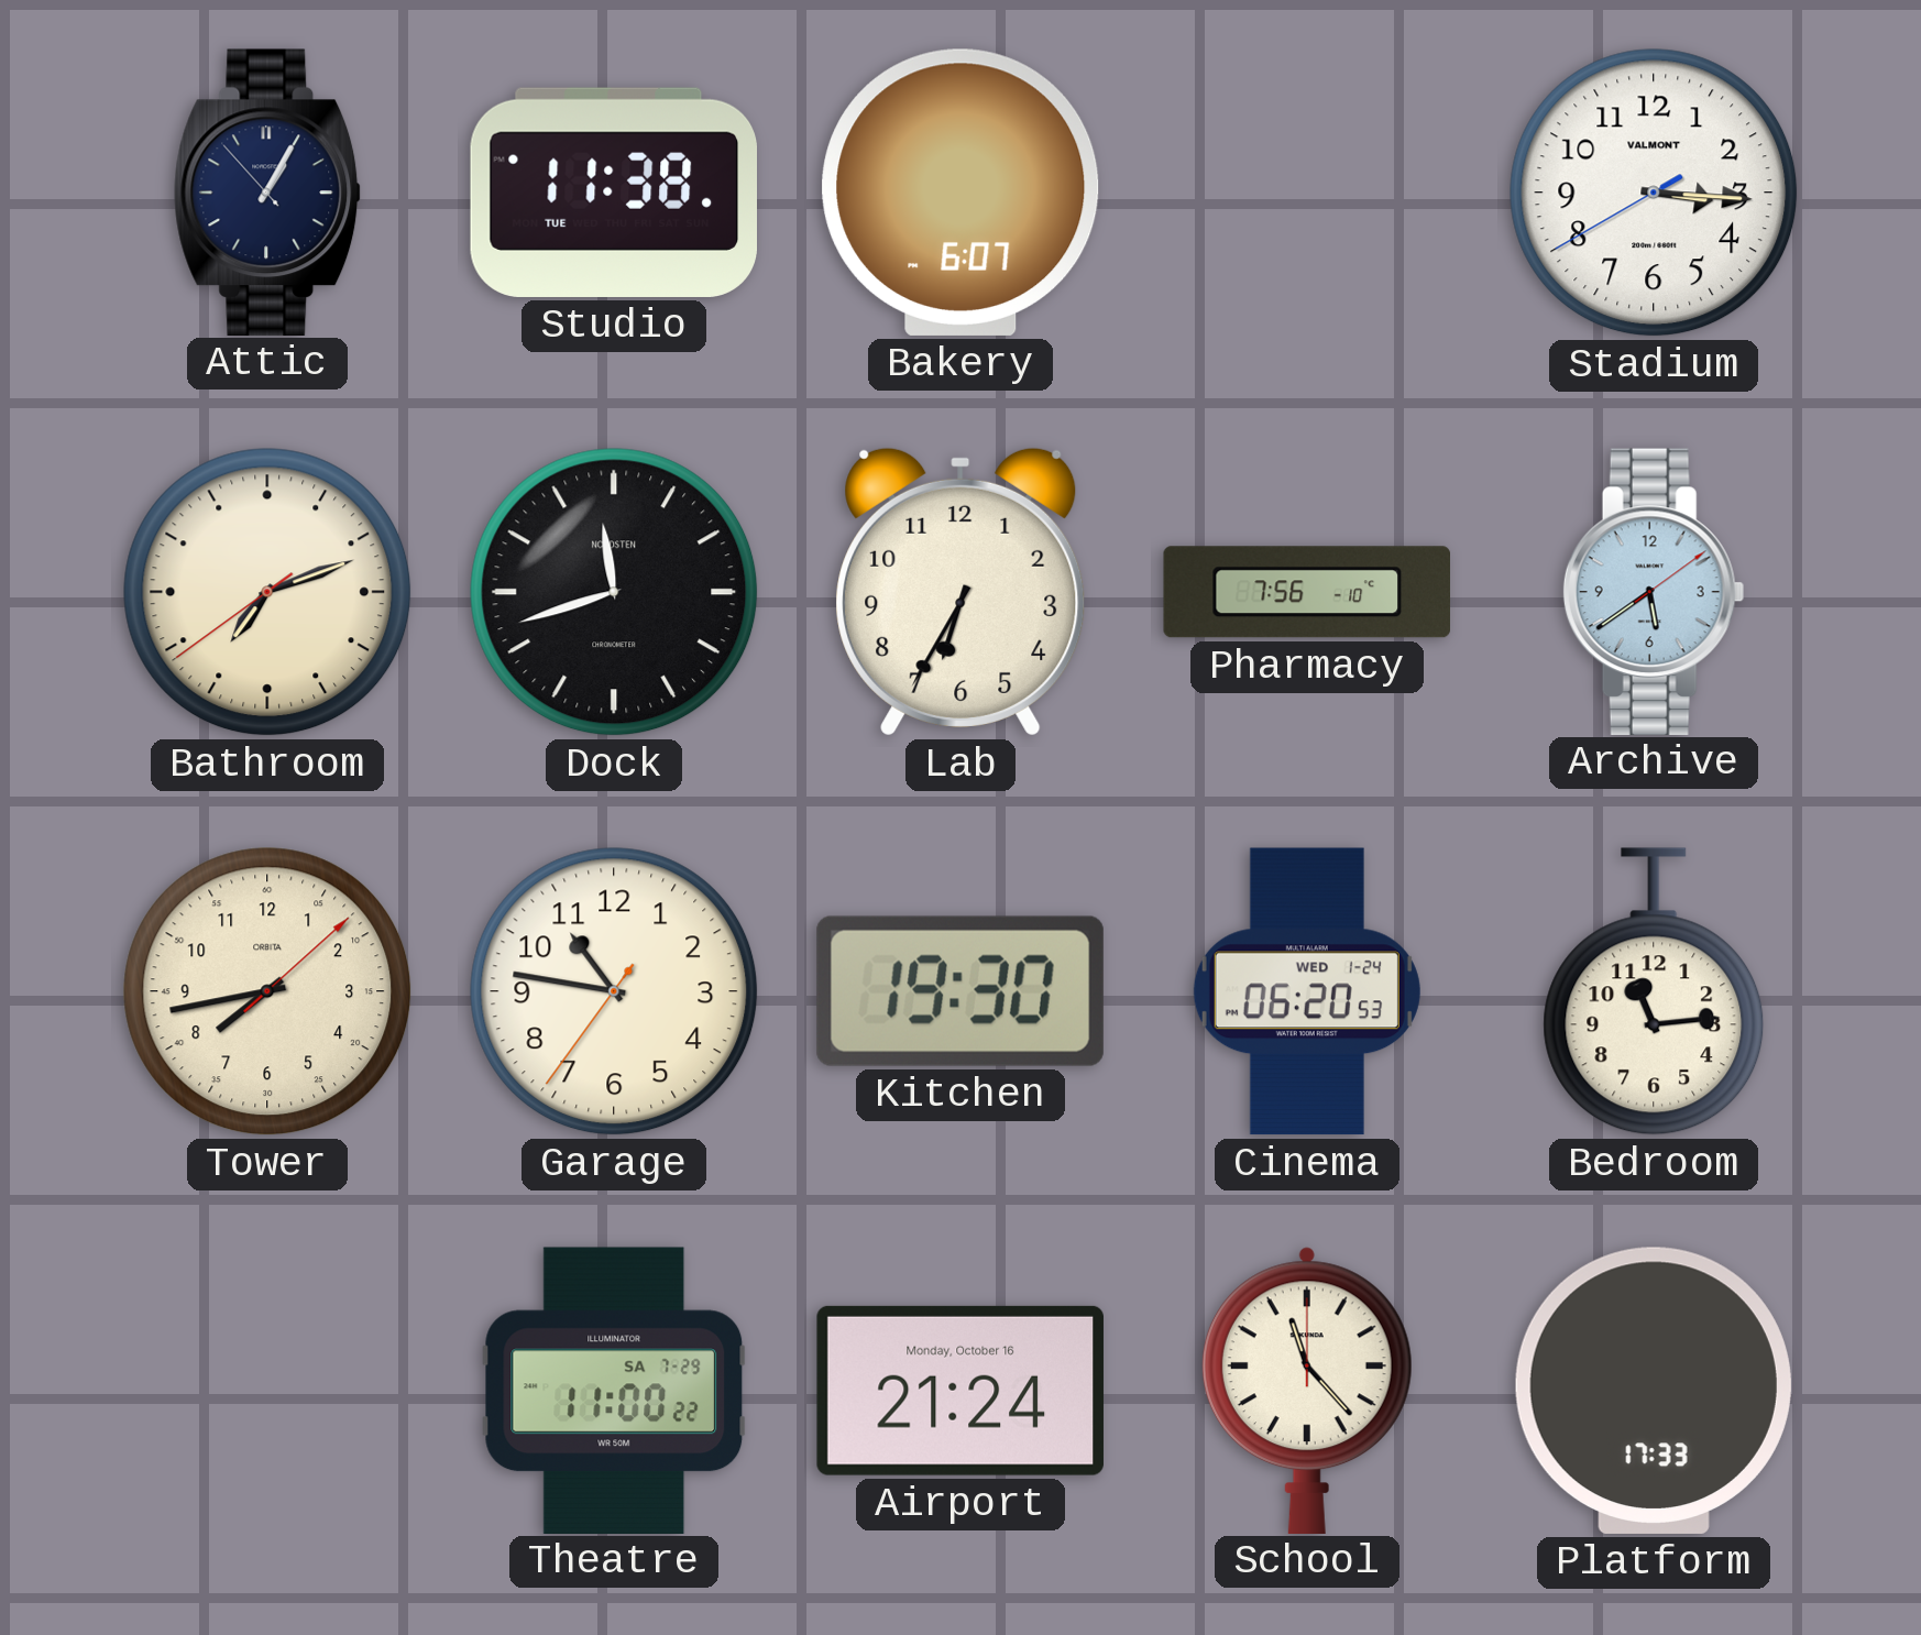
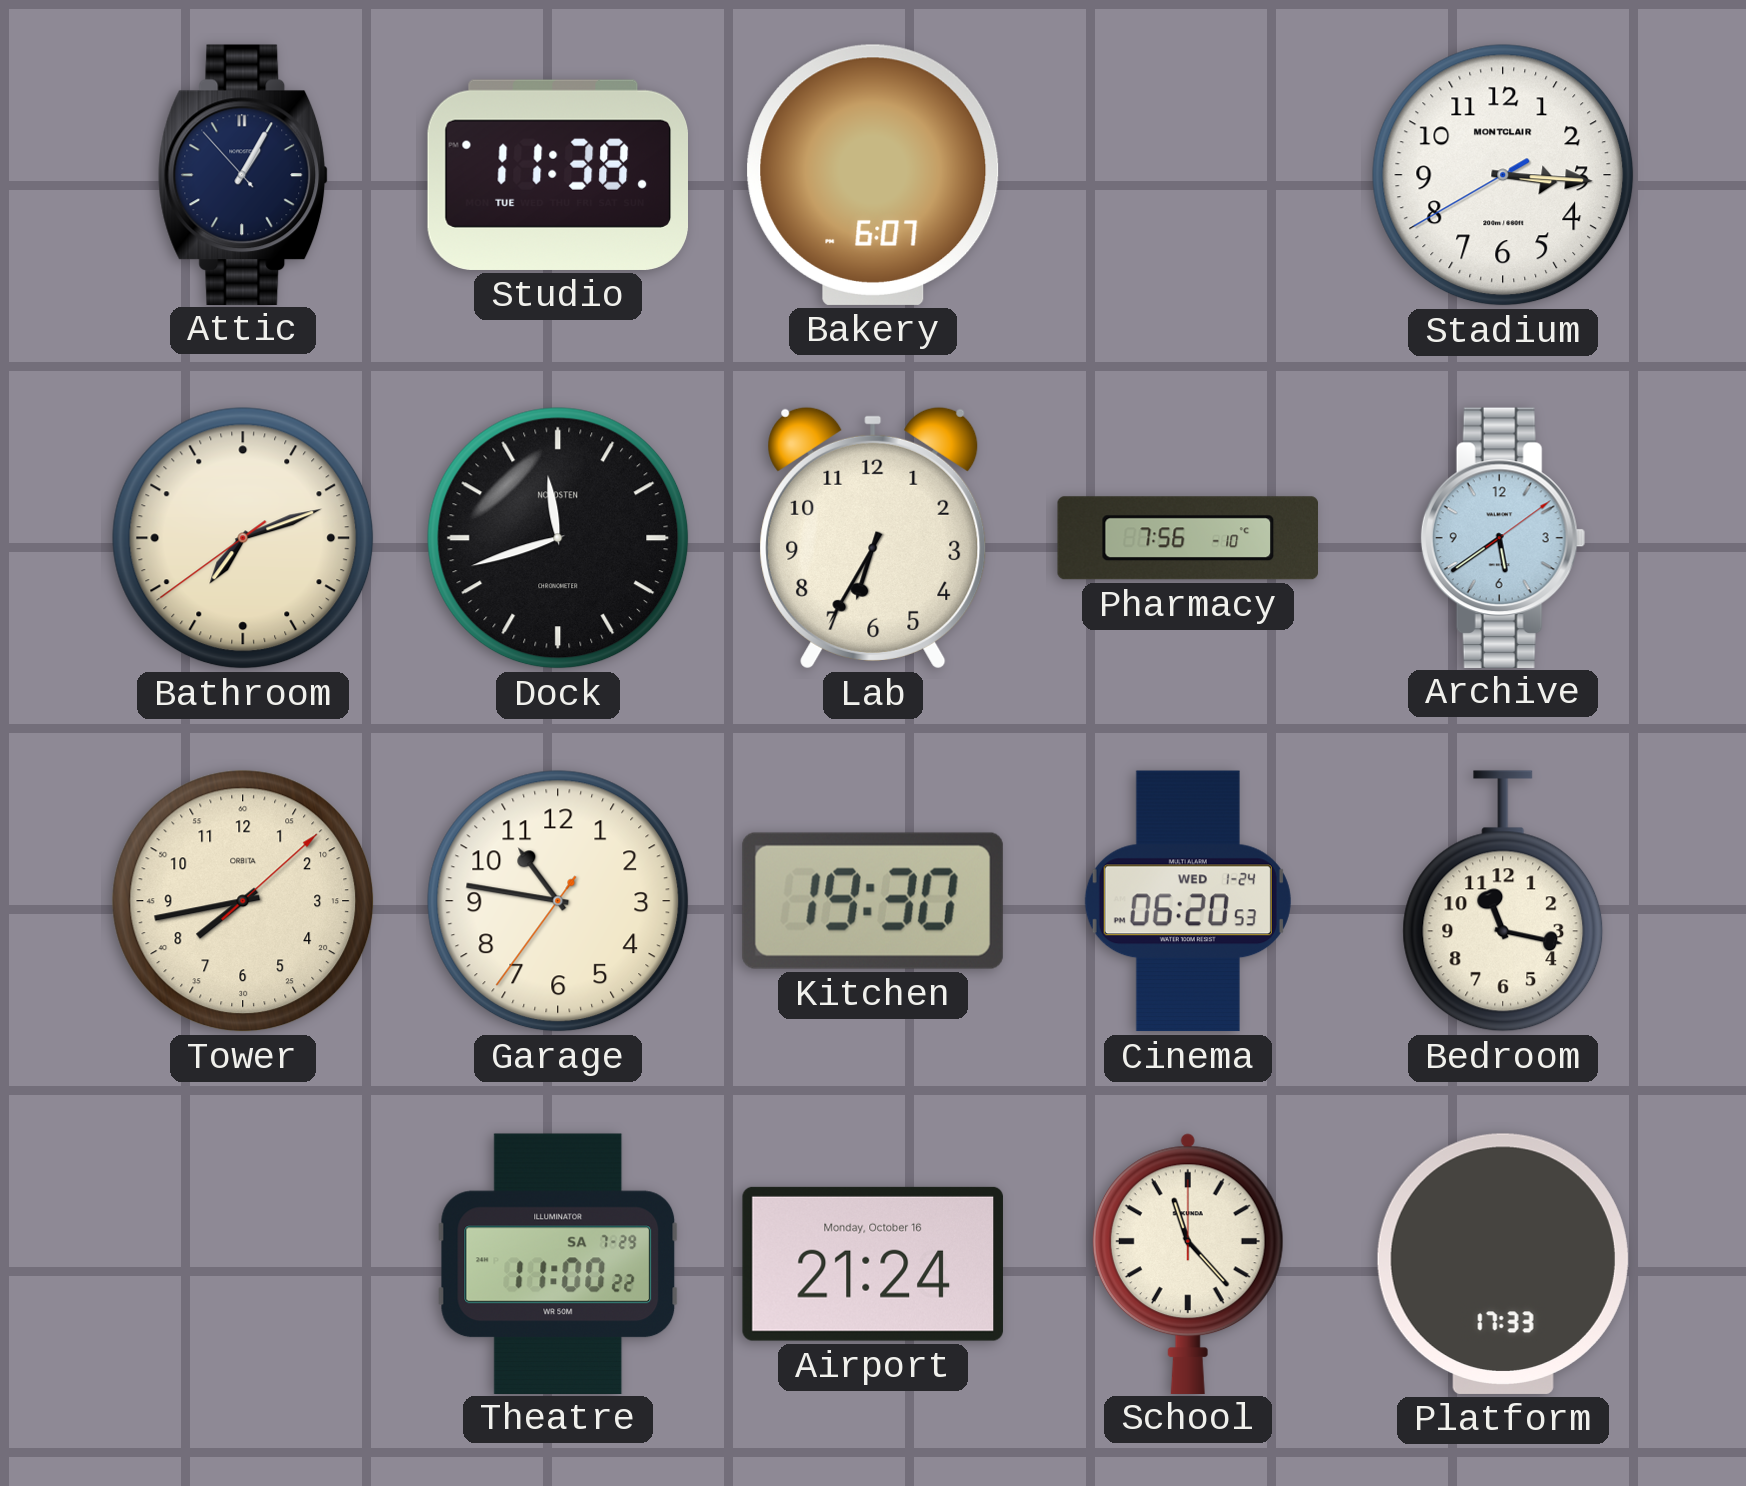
Stadium brand: VALMONT -> MONTCLAIR
Bedroom: 11:14 -> 11:17
